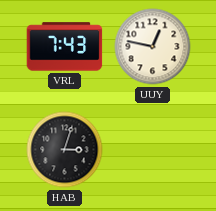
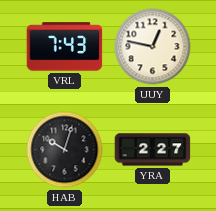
HAB: 3:03 -> 10:03
YRA: none -> 2:27
